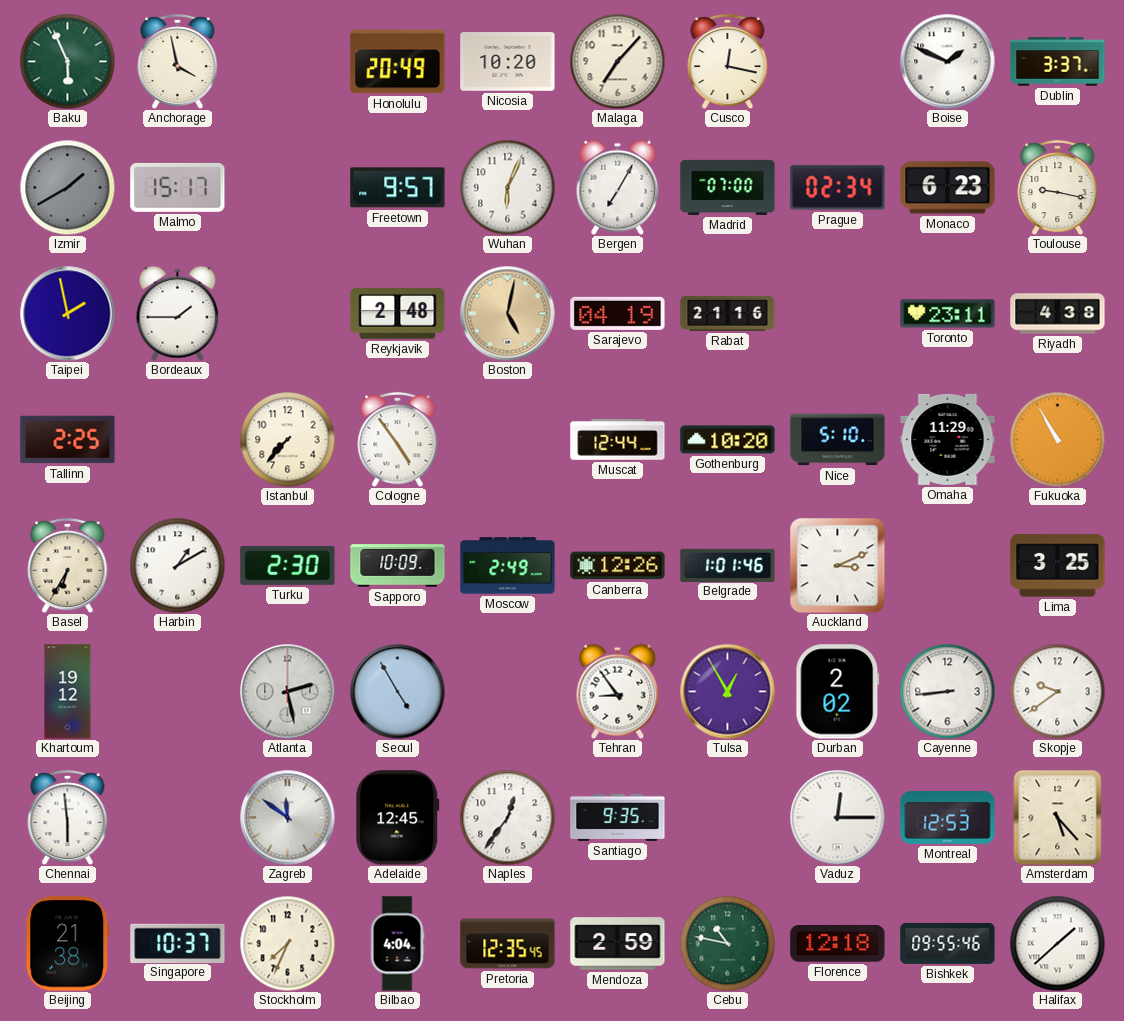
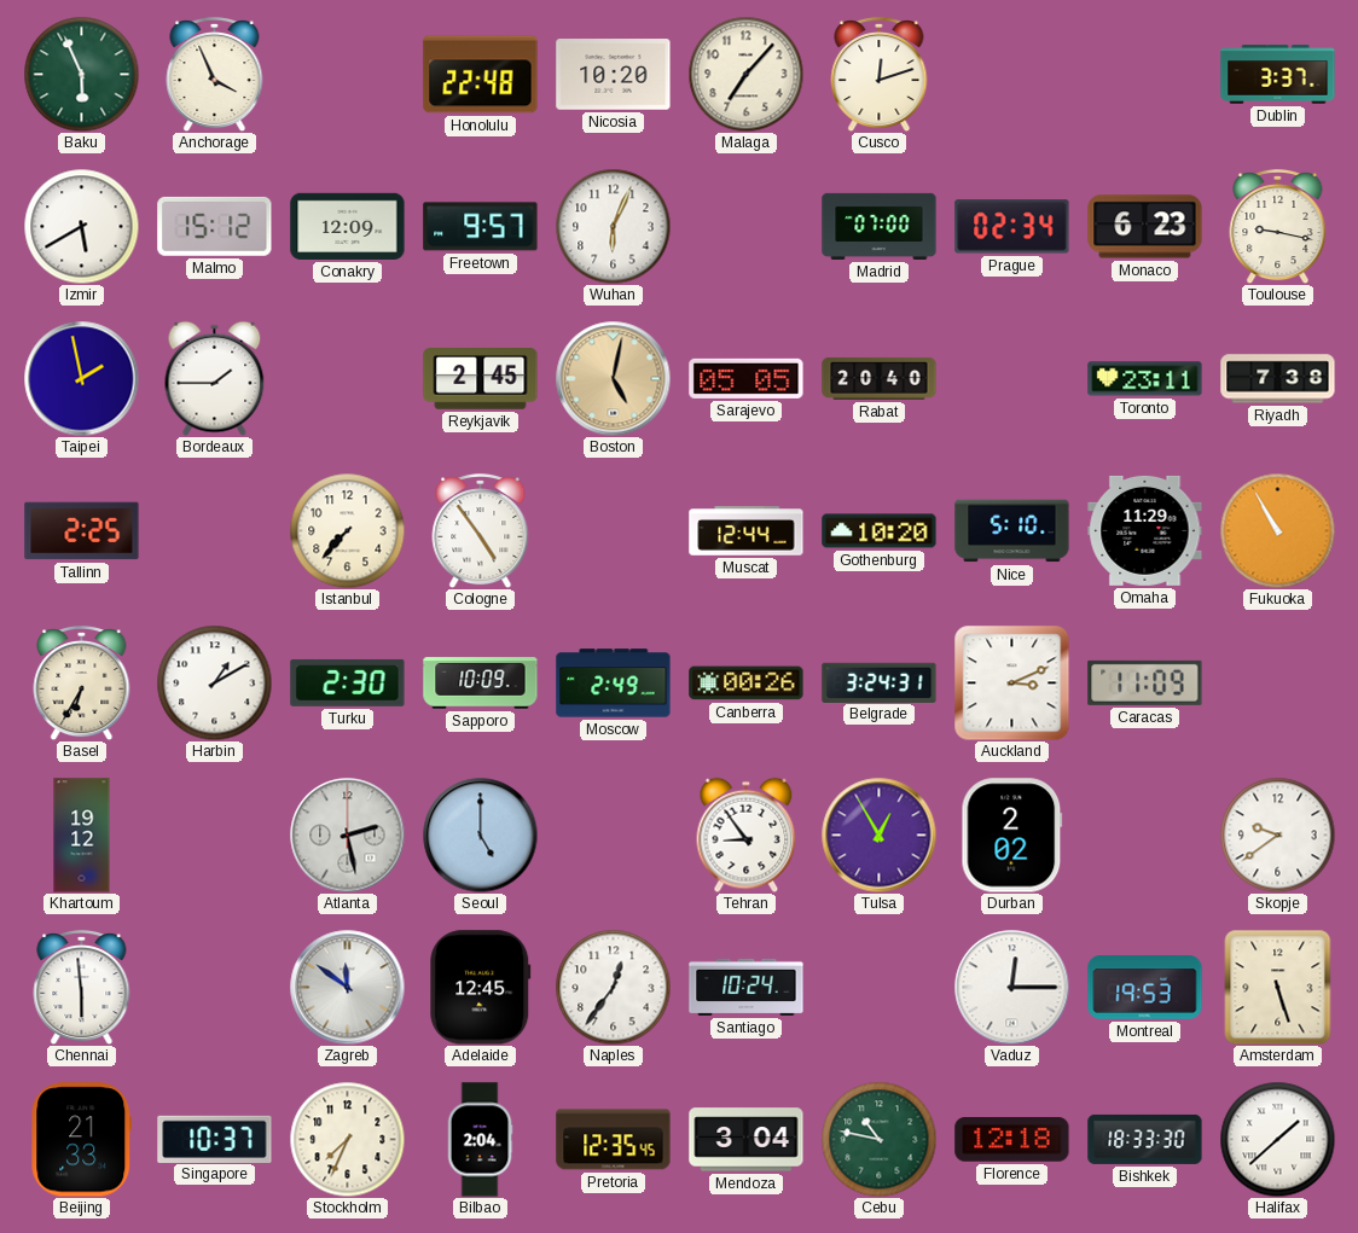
Anchorage: 3:58 -> 3:56
Honolulu: 20:49 -> 22:48
Cusco: 12:17 -> 12:12
Boise: 1:49 -> none
Izmir: 1:40 -> 5:40
Izmir dial: grey -> white
Malmo: 15:17 -> 15:12
Conakry: none -> 12:09
Bergen: 7:05 -> none
Reykjavik: 2:48 -> 2:45
Sarajevo: 04:19 -> 05:05
Rabat: 21:16 -> 20:40
Riyadh: 4:38 -> 7:38
Canberra: 12:26 -> 00:26
Belgrade: 1:01 -> 3:24
Caracas: none -> 11:09
Lima: 3:25 -> none
Seoul: 4:55 -> 5:00
Cayenne: 8:44 -> none
Santiago: 9:35 -> 10:24
Montreal: 12:53 -> 19:53
Amsterdam: 5:23 -> 5:27
Beijing: 21:38 -> 21:33
Bilbao: 4:04 -> 2:04
Mendoza: 2:59 -> 3:04
Bishkek: 09:55 -> 18:33
